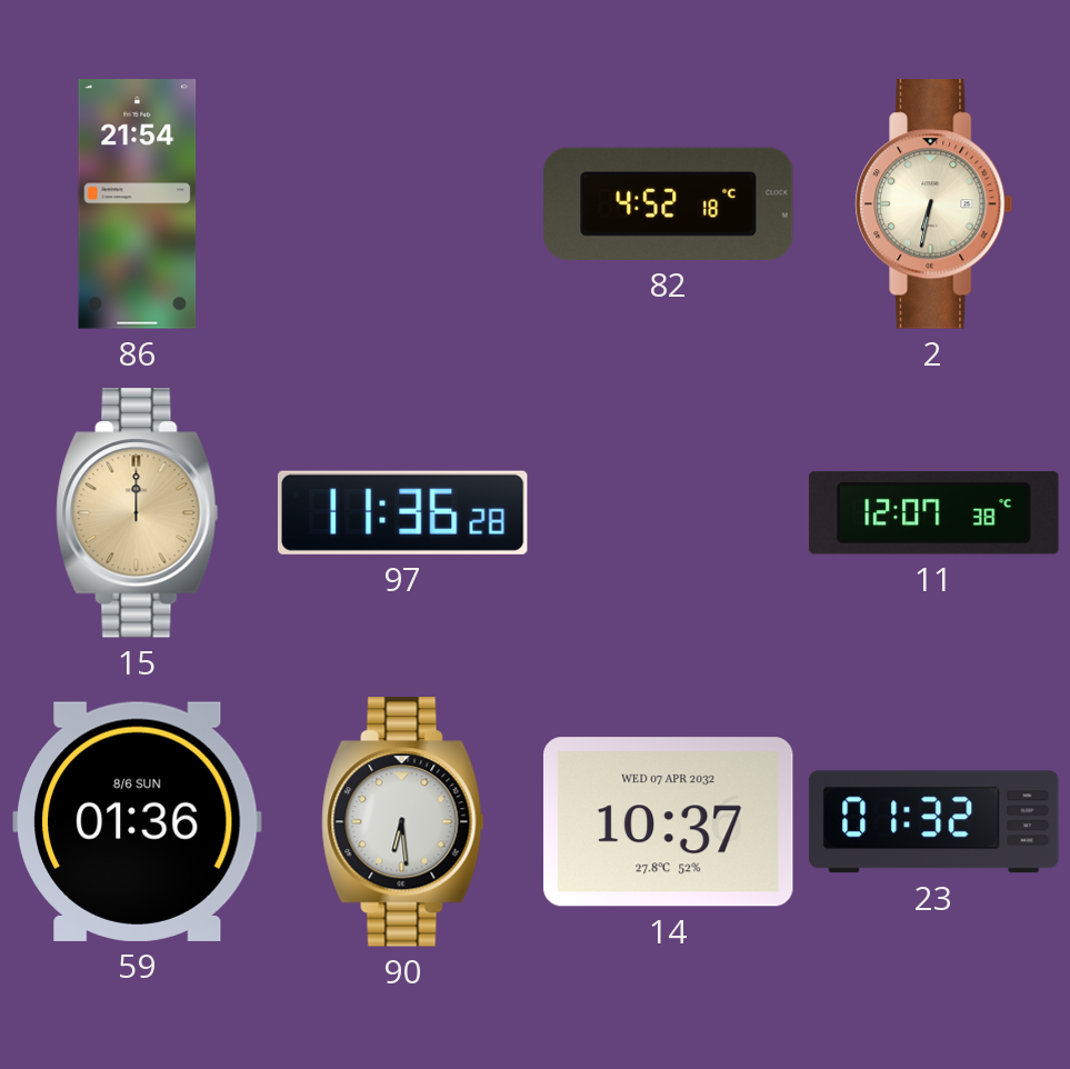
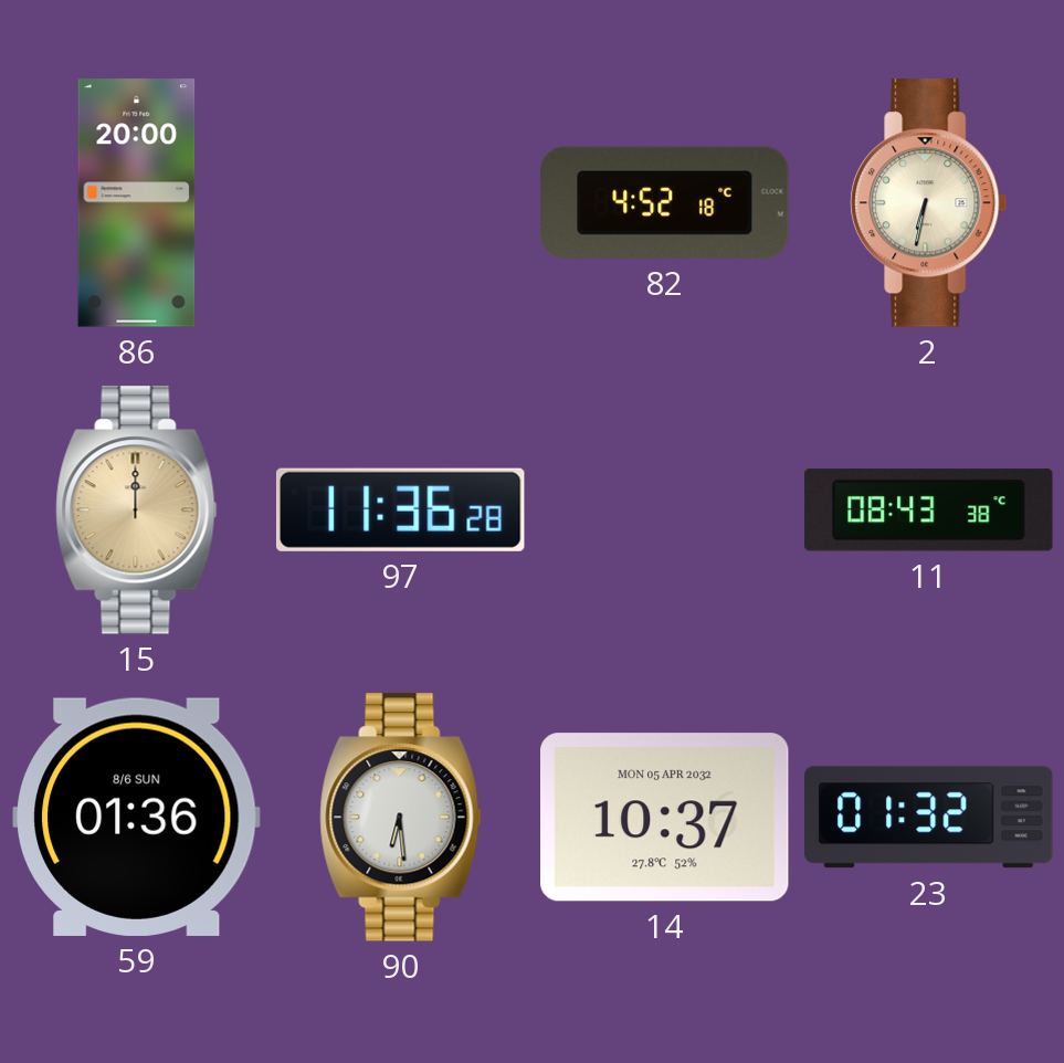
86: 21:54 -> 20:00
11: 12:07 -> 08:43
14 date: WED 07 APR 2032 -> MON 05 APR 2032
